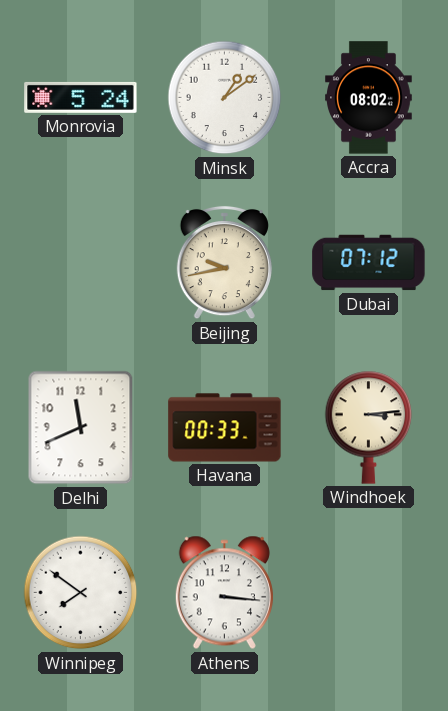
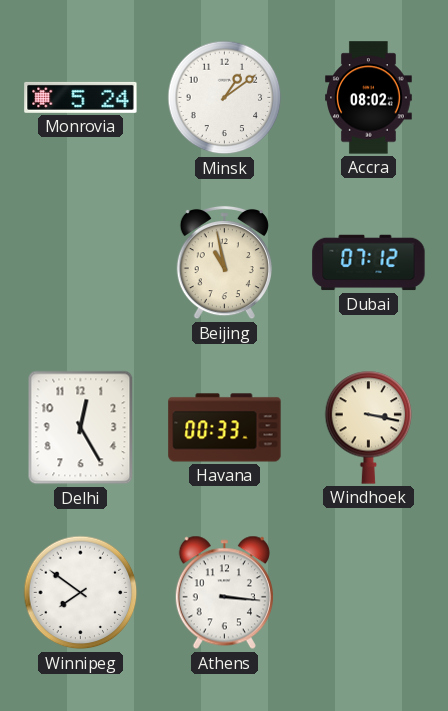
Beijing: 9:43 -> 10:58
Delhi: 11:41 -> 12:25
Windhoek: 3:14 -> 3:17
